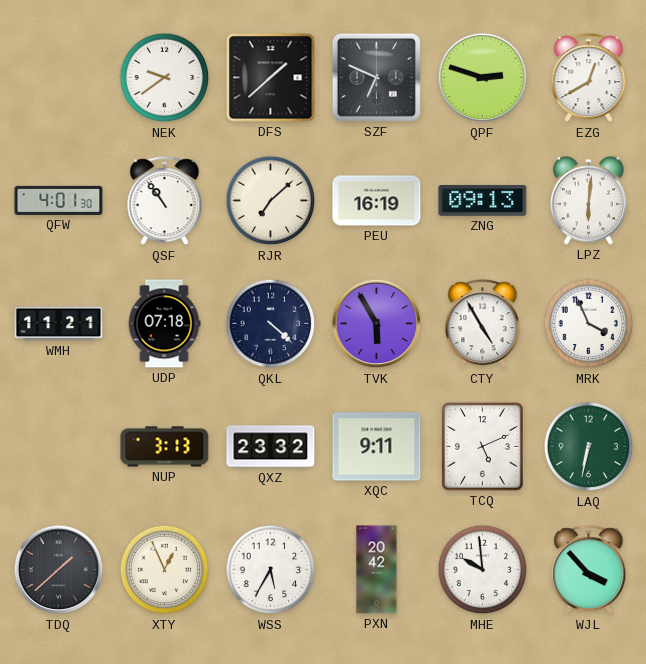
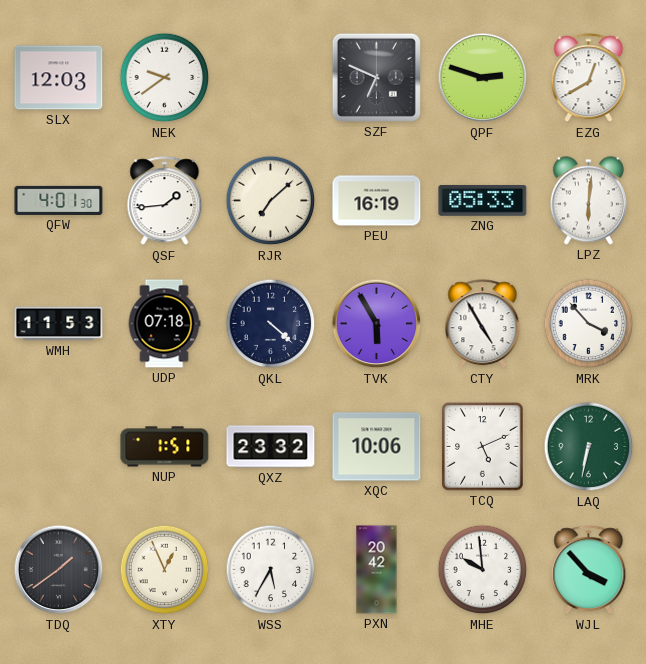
SLX: none -> 12:03
DFS: 1:38 -> none
QSF: 10:54 -> 1:44
ZNG: 09:13 -> 05:33
WMH: 11:21 -> 11:53
MRK: 3:56 -> 3:53
NUP: 3:13 -> 1:51
XQC: 9:11 -> 10:06
TDQ: 1:38 -> 1:39
